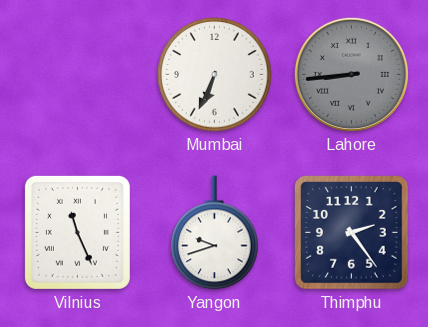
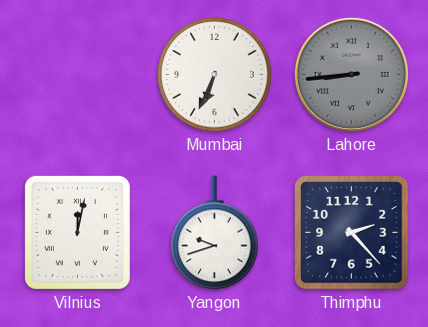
Vilnius: 11:26 -> 12:02
Thimphu: 2:24 -> 2:23
